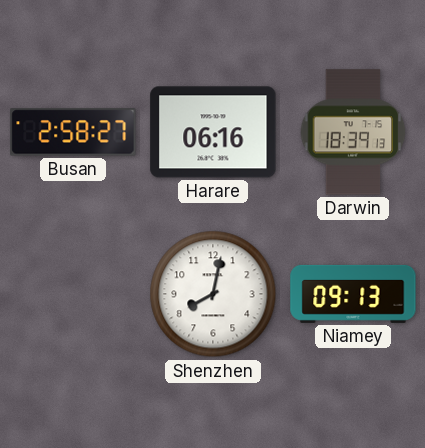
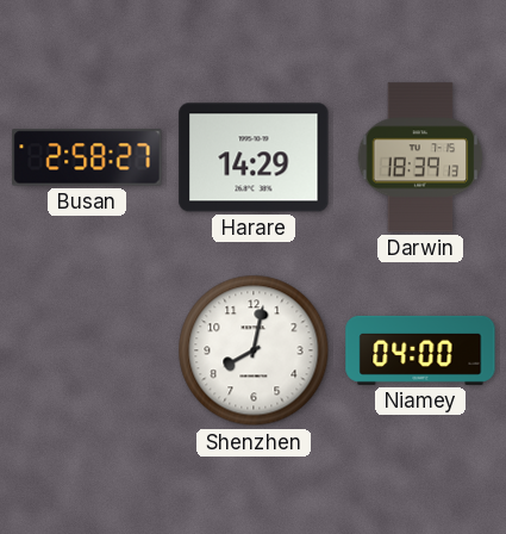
Harare: 06:16 -> 14:29
Niamey: 09:13 -> 04:00
